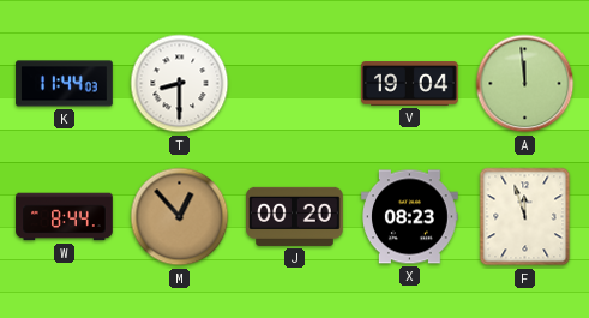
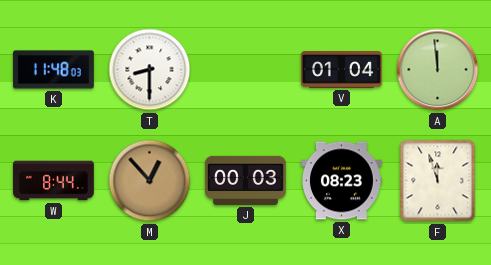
K: 11:44 -> 11:48
V: 19:04 -> 01:04
J: 00:20 -> 00:03
